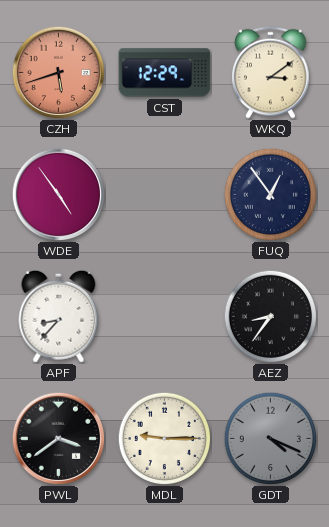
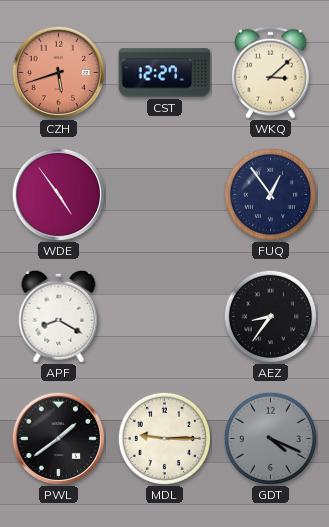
CST: 12:29 -> 12:27
WKQ: 3:09 -> 3:08
APF: 8:37 -> 8:20
PWL: 3:39 -> 1:39
